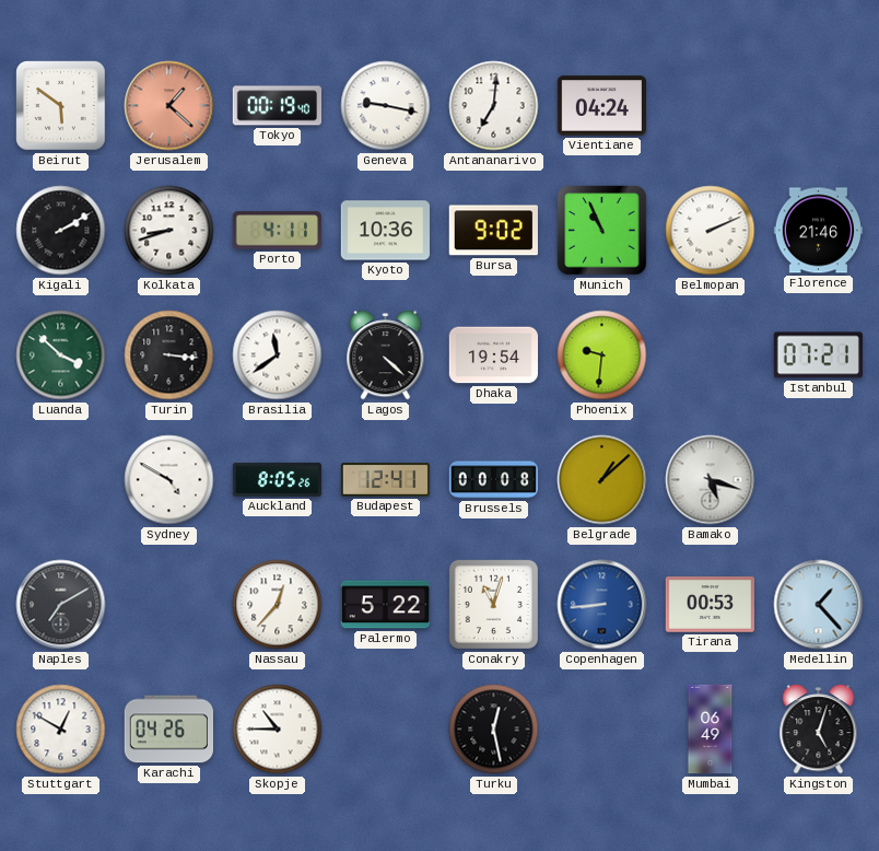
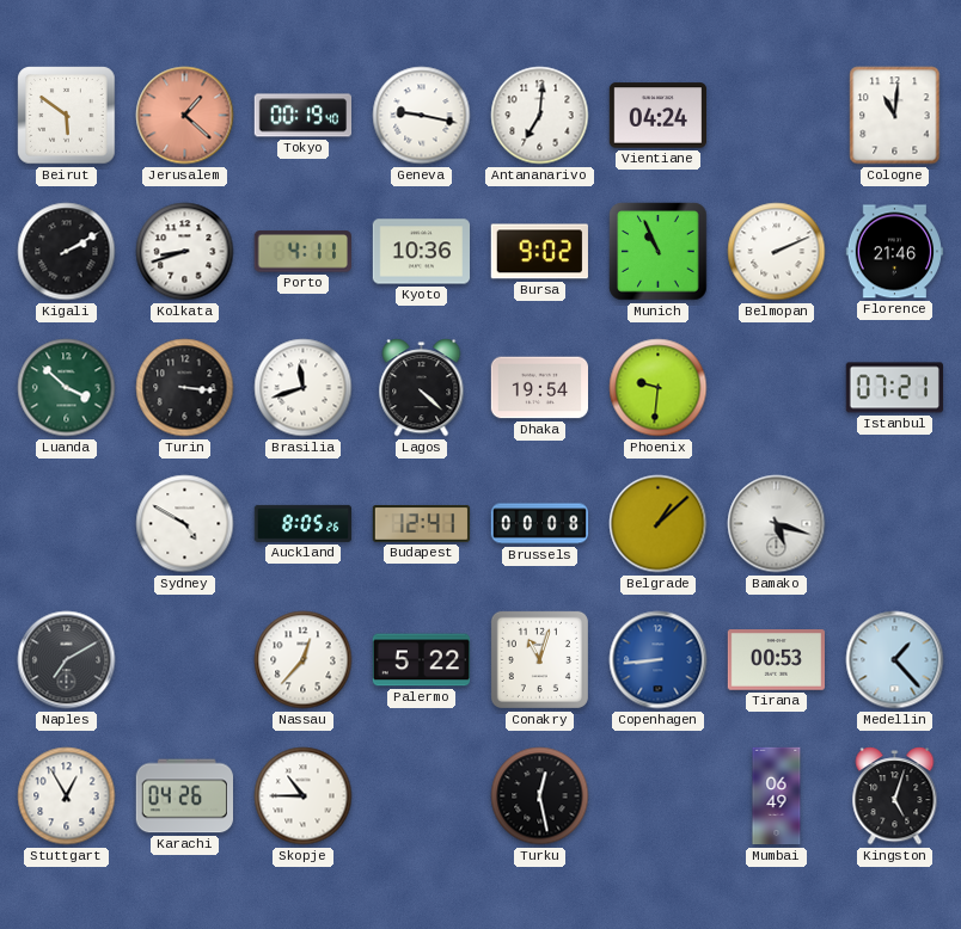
Cologne: none -> 11:01
Brasilia: 11:39 -> 11:42
Stuttgart: 12:50 -> 12:55
